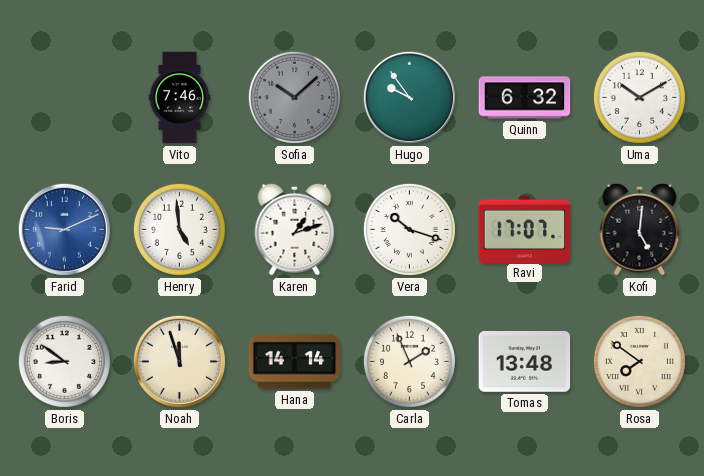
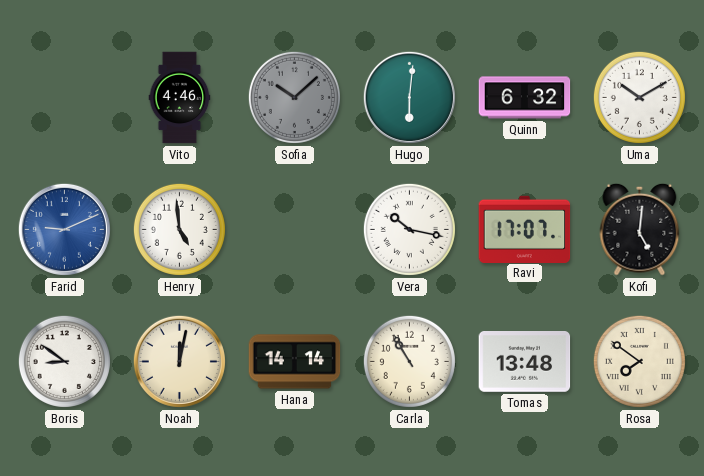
Vito: 7:46 -> 4:46
Hugo: 9:54 -> 6:01
Karen: 1:12 -> none
Vera: 10:18 -> 10:17
Noah: 11:57 -> 12:02
Carla: 1:56 -> 10:55
